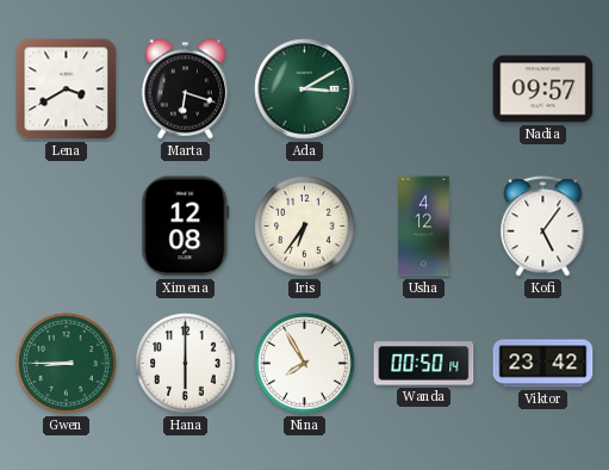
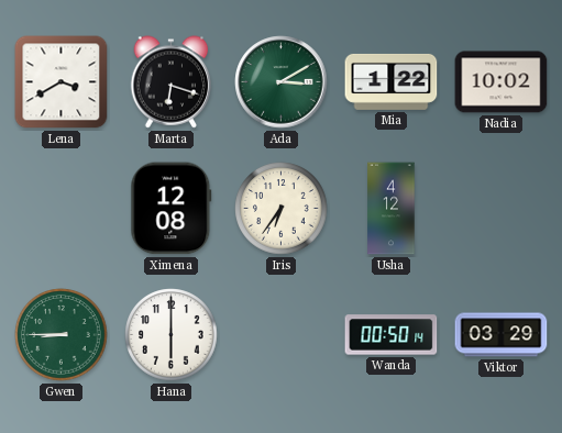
Mia: none -> 1:22
Nadia: 09:57 -> 10:02
Kofi: 5:06 -> none
Nina: 7:55 -> none
Viktor: 23:42 -> 03:29
